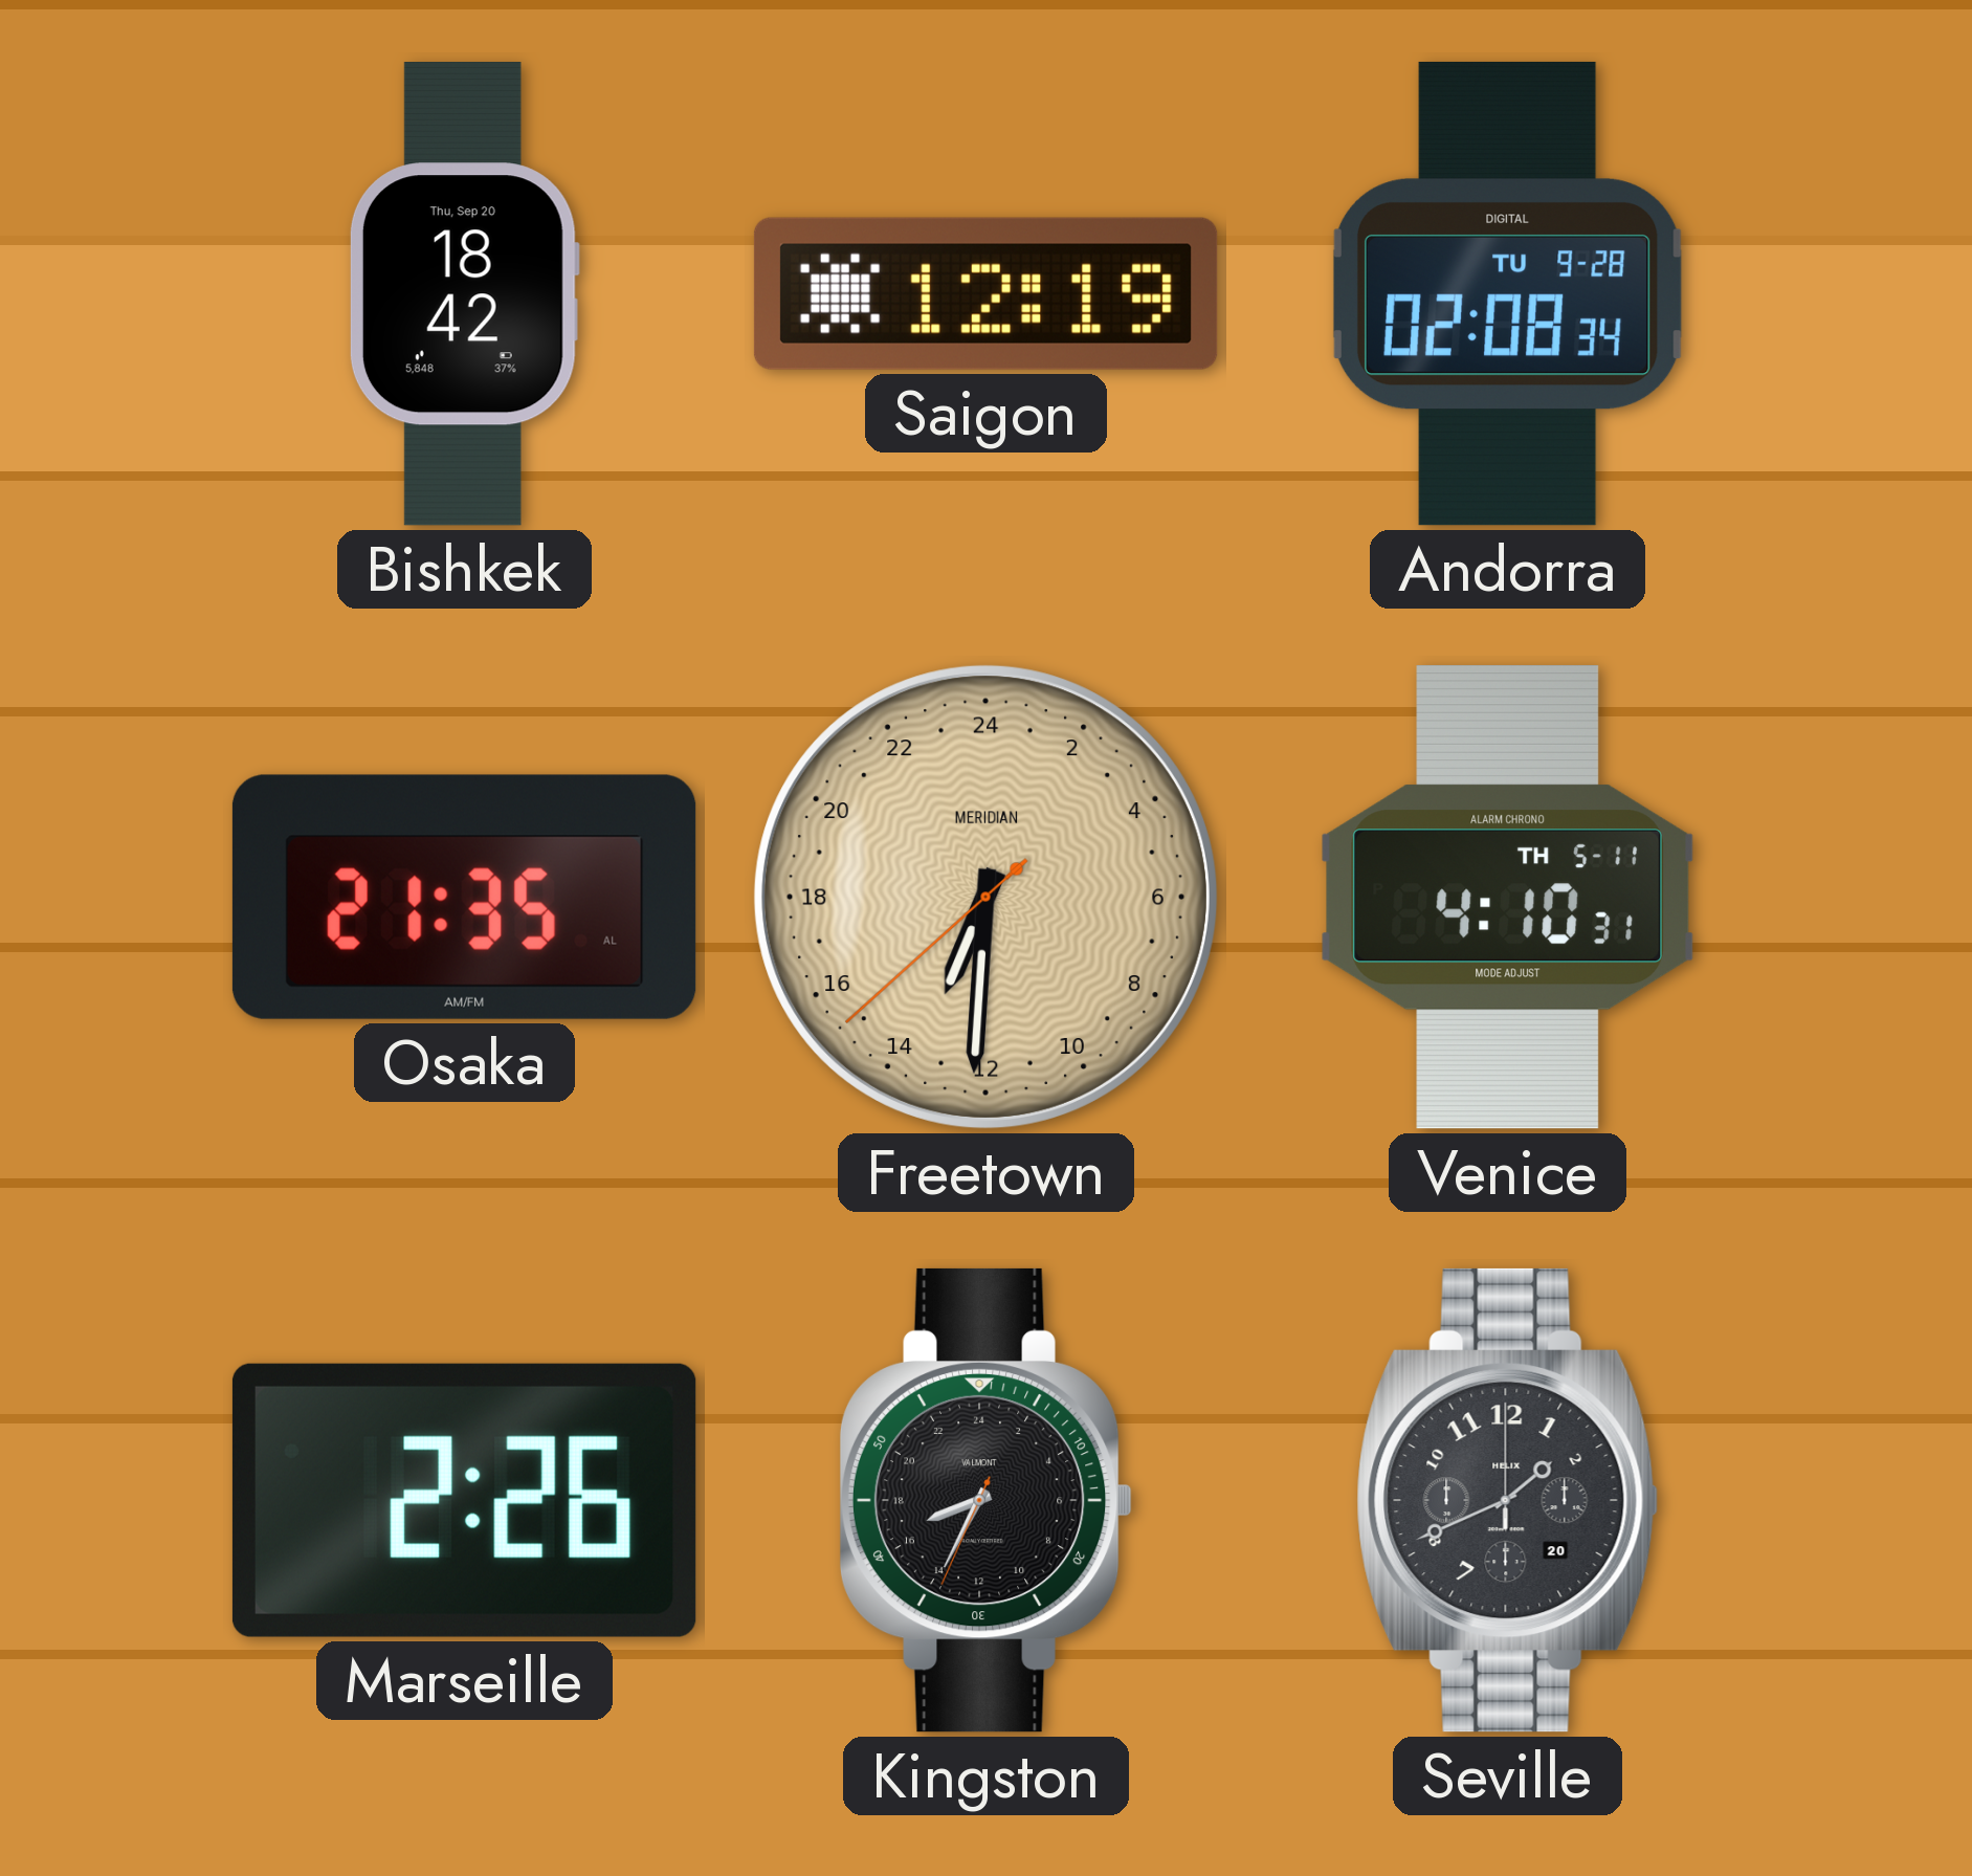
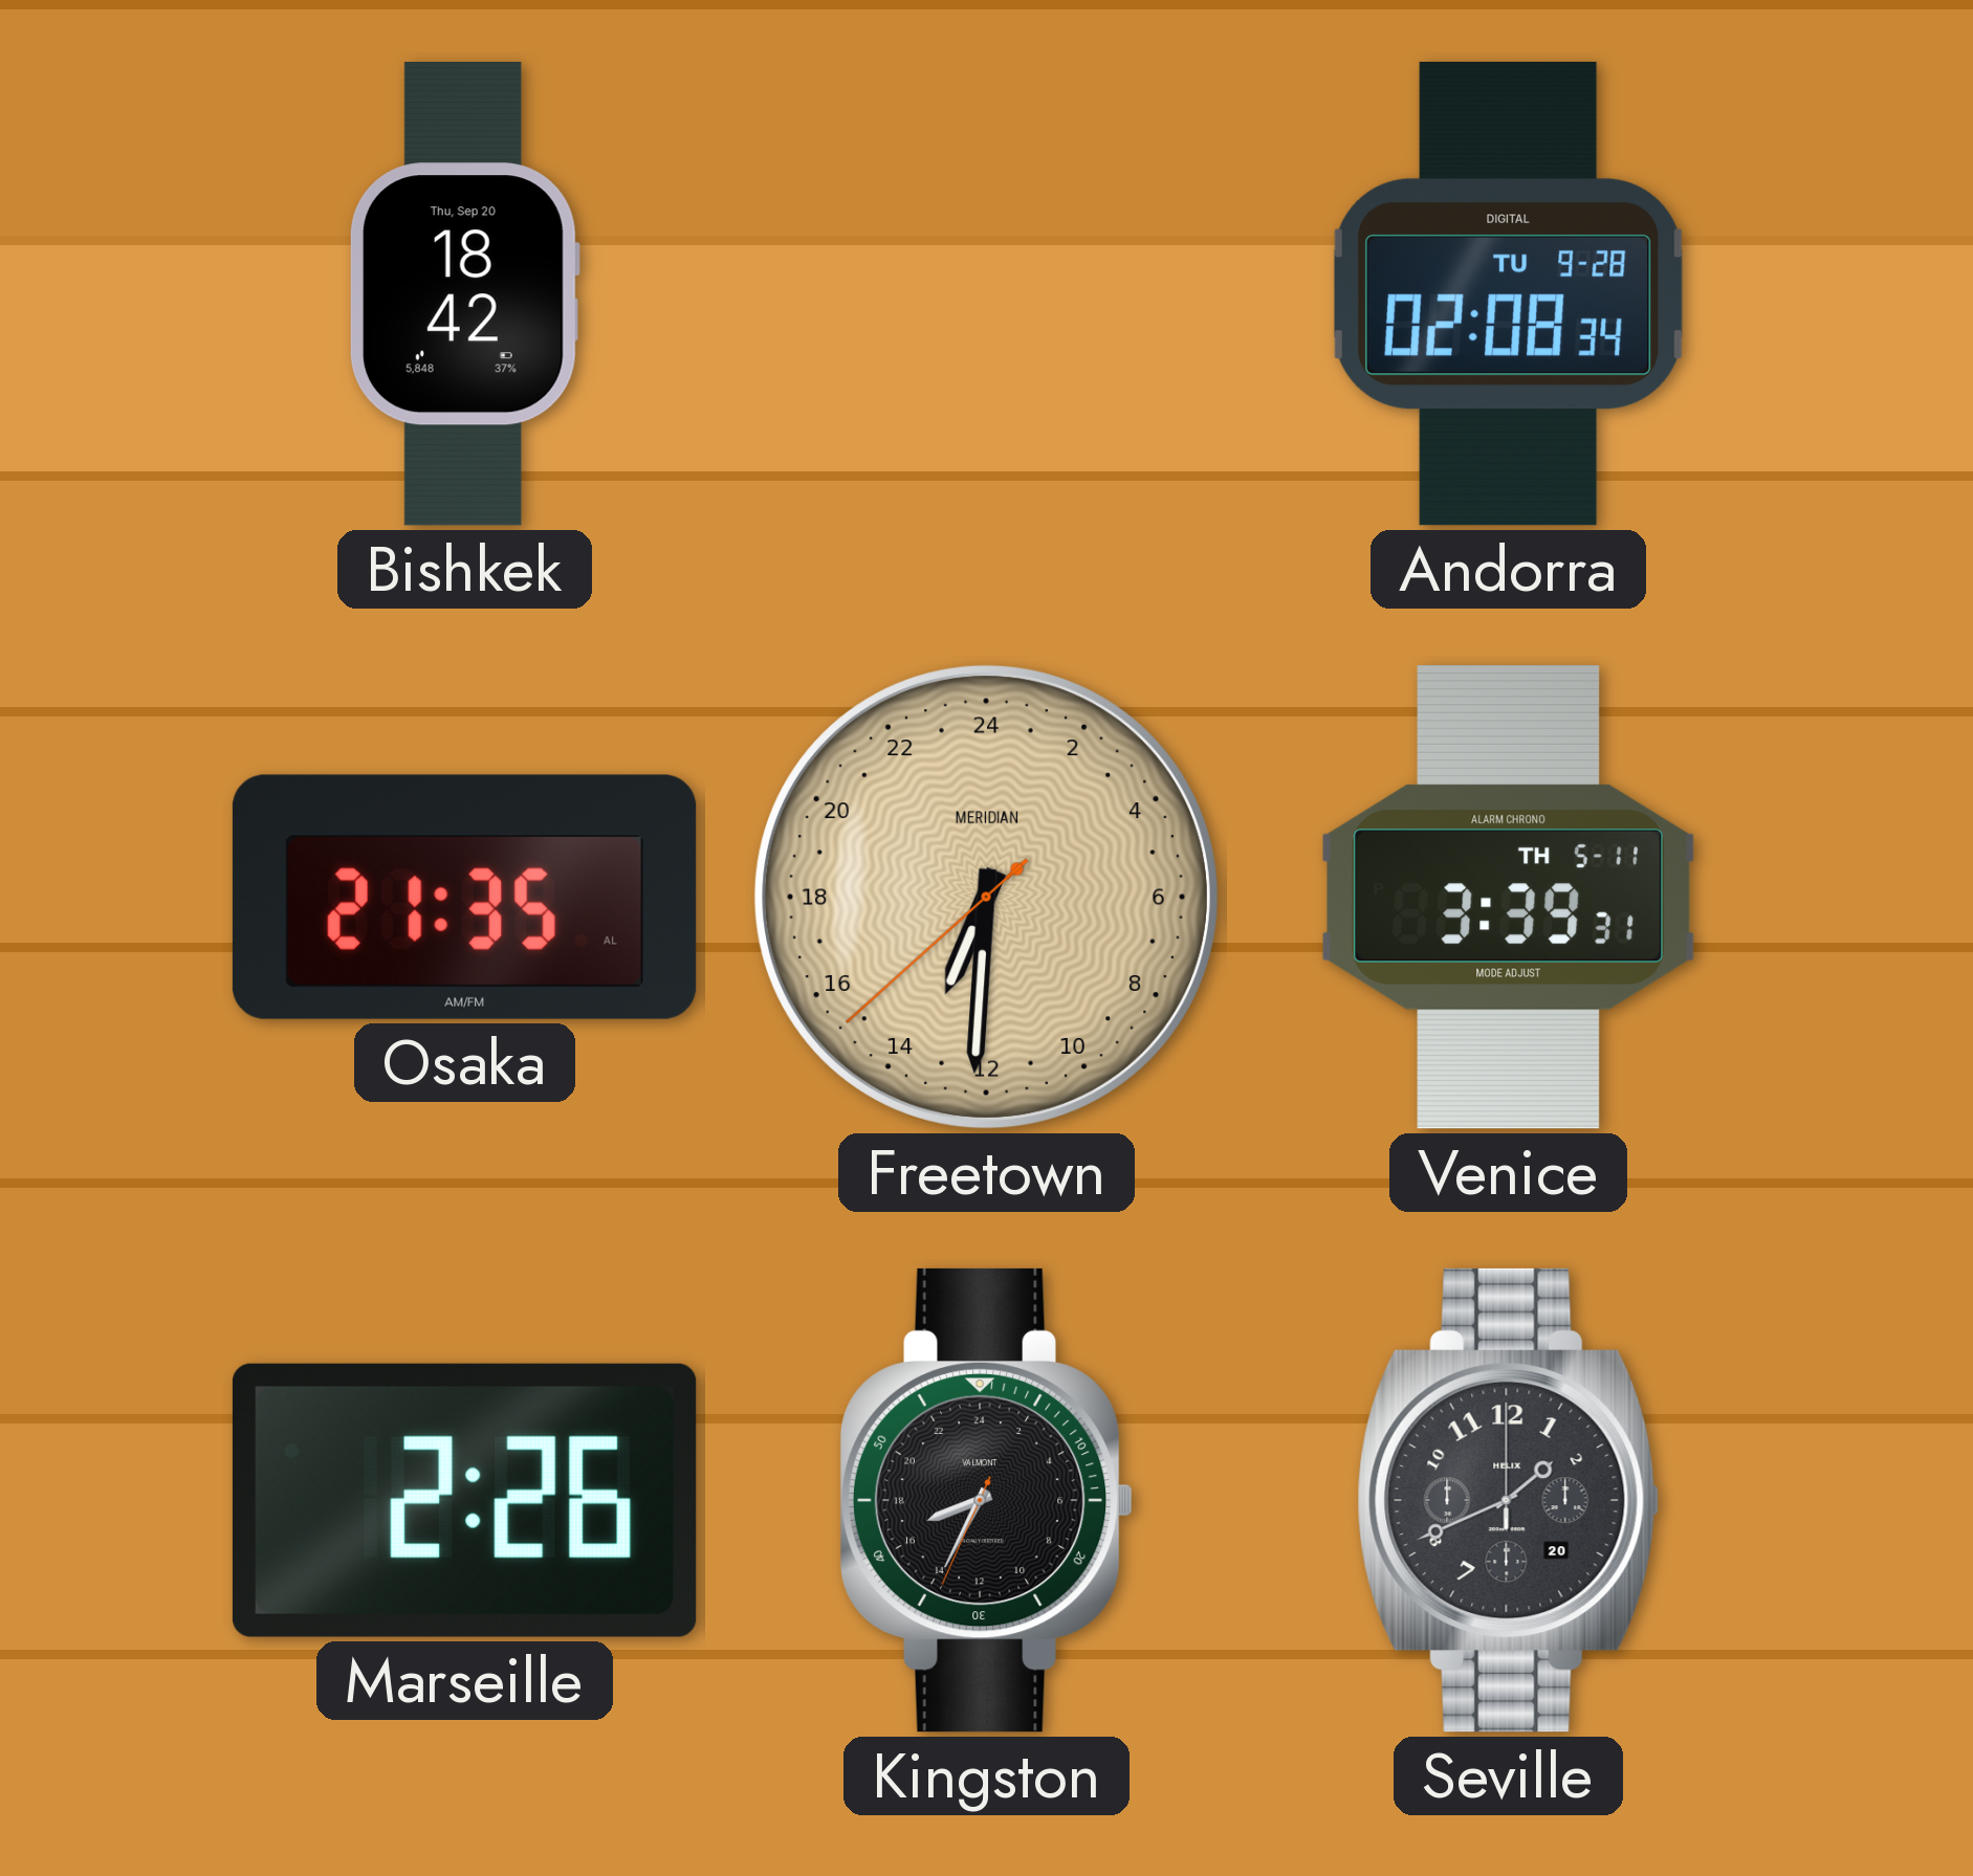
Saigon: 12:19 -> none
Venice: 4:10 -> 3:39
